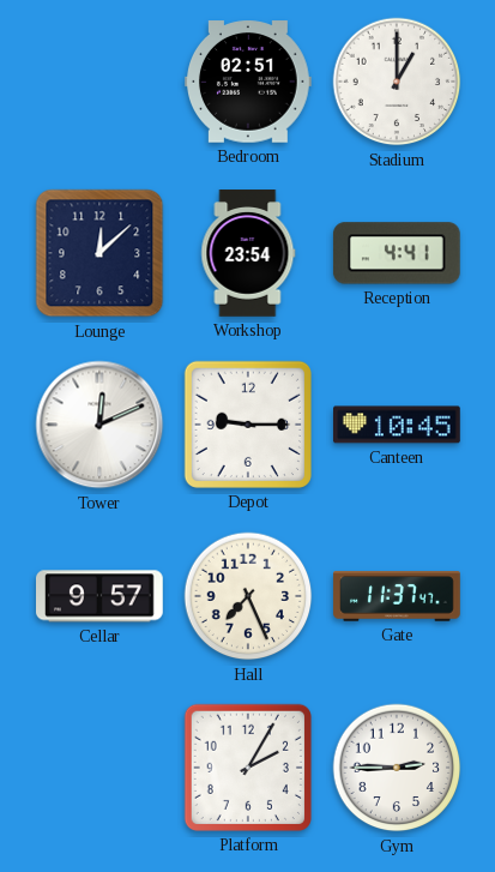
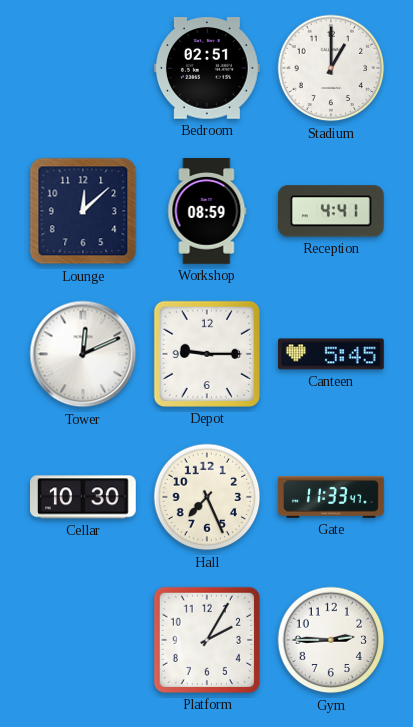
Workshop: 23:54 -> 08:59
Canteen: 10:45 -> 5:45
Cellar: 9:57 -> 10:30
Gate: 11:37 -> 11:33
